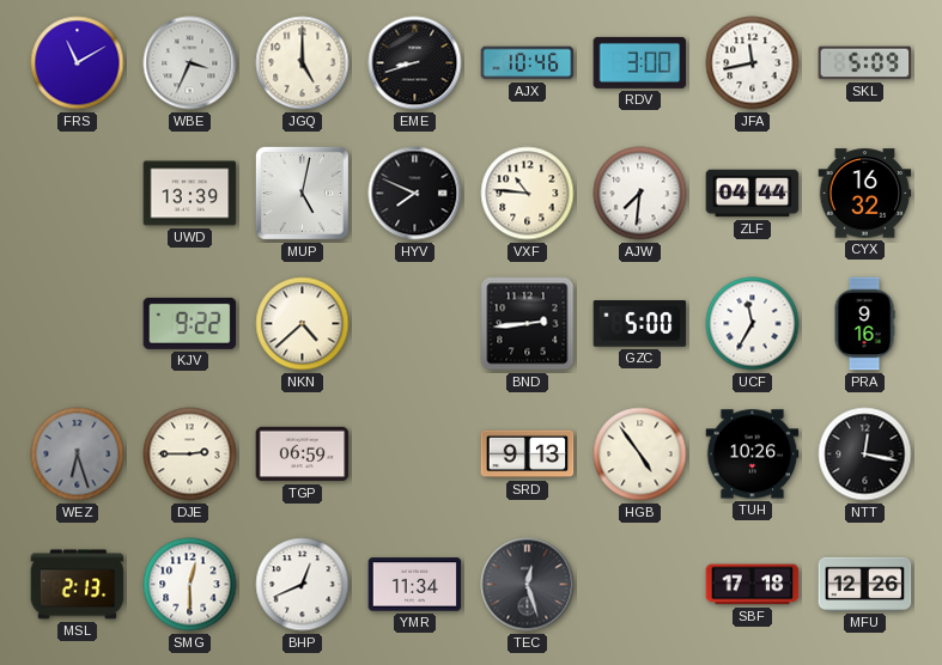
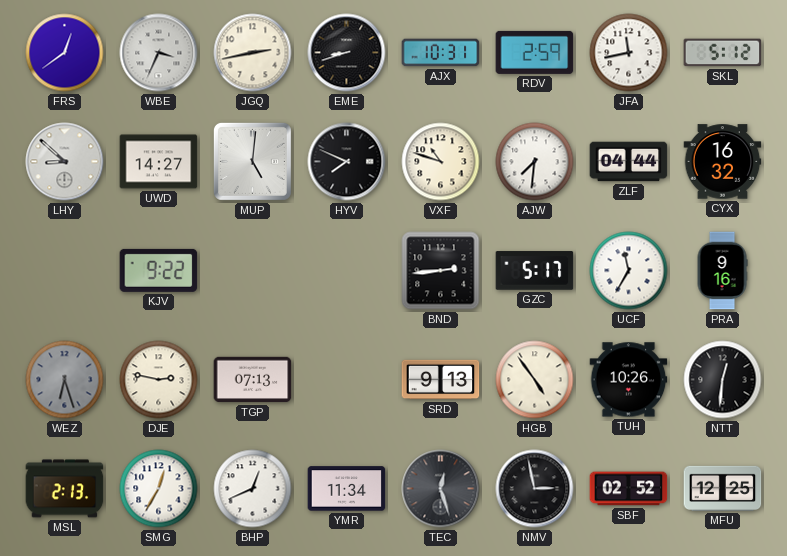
FRS: 11:10 -> 12:39
JGQ: 5:00 -> 2:43
AJX: 10:46 -> 10:31
RDV: 3:00 -> 2:59
SKL: 5:09 -> 5:12
LHY: none -> 8:52
UWD: 13:39 -> 14:27
MUP: 5:02 -> 5:01
VXF: 10:46 -> 10:48
NKN: 4:38 -> none
GZC: 5:00 -> 5:17
DJE: 2:45 -> 2:47
TGP: 06:59 -> 07:13
NTT: 12:17 -> 12:31
SMG: 12:30 -> 12:35
NMV: none -> 2:58
SBF: 17:18 -> 02:52
MFU: 12:26 -> 12:25
